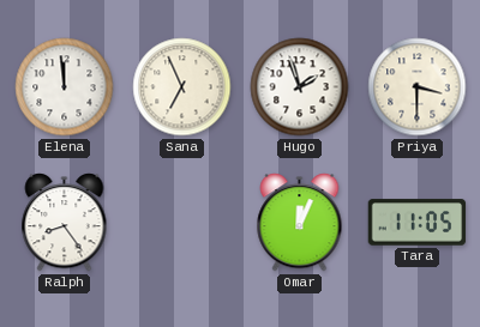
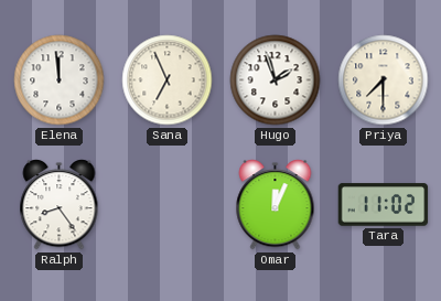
Priya: 3:30 -> 7:30
Tara: 11:05 -> 11:02
